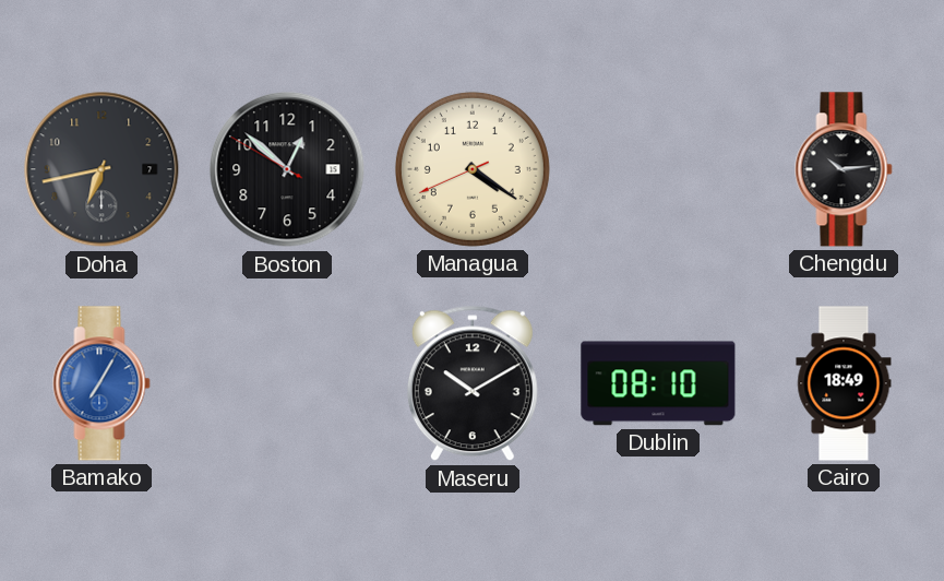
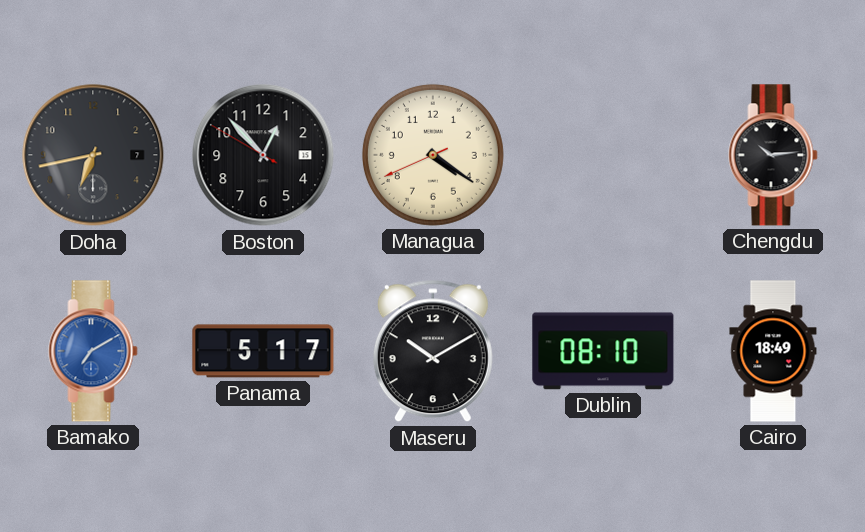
Boston: 12:51 -> 12:52
Bamako: 7:05 -> 7:10
Panama: none -> 5:17
